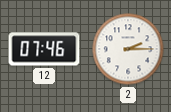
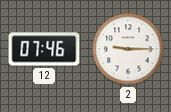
2: 2:15 -> 9:15
